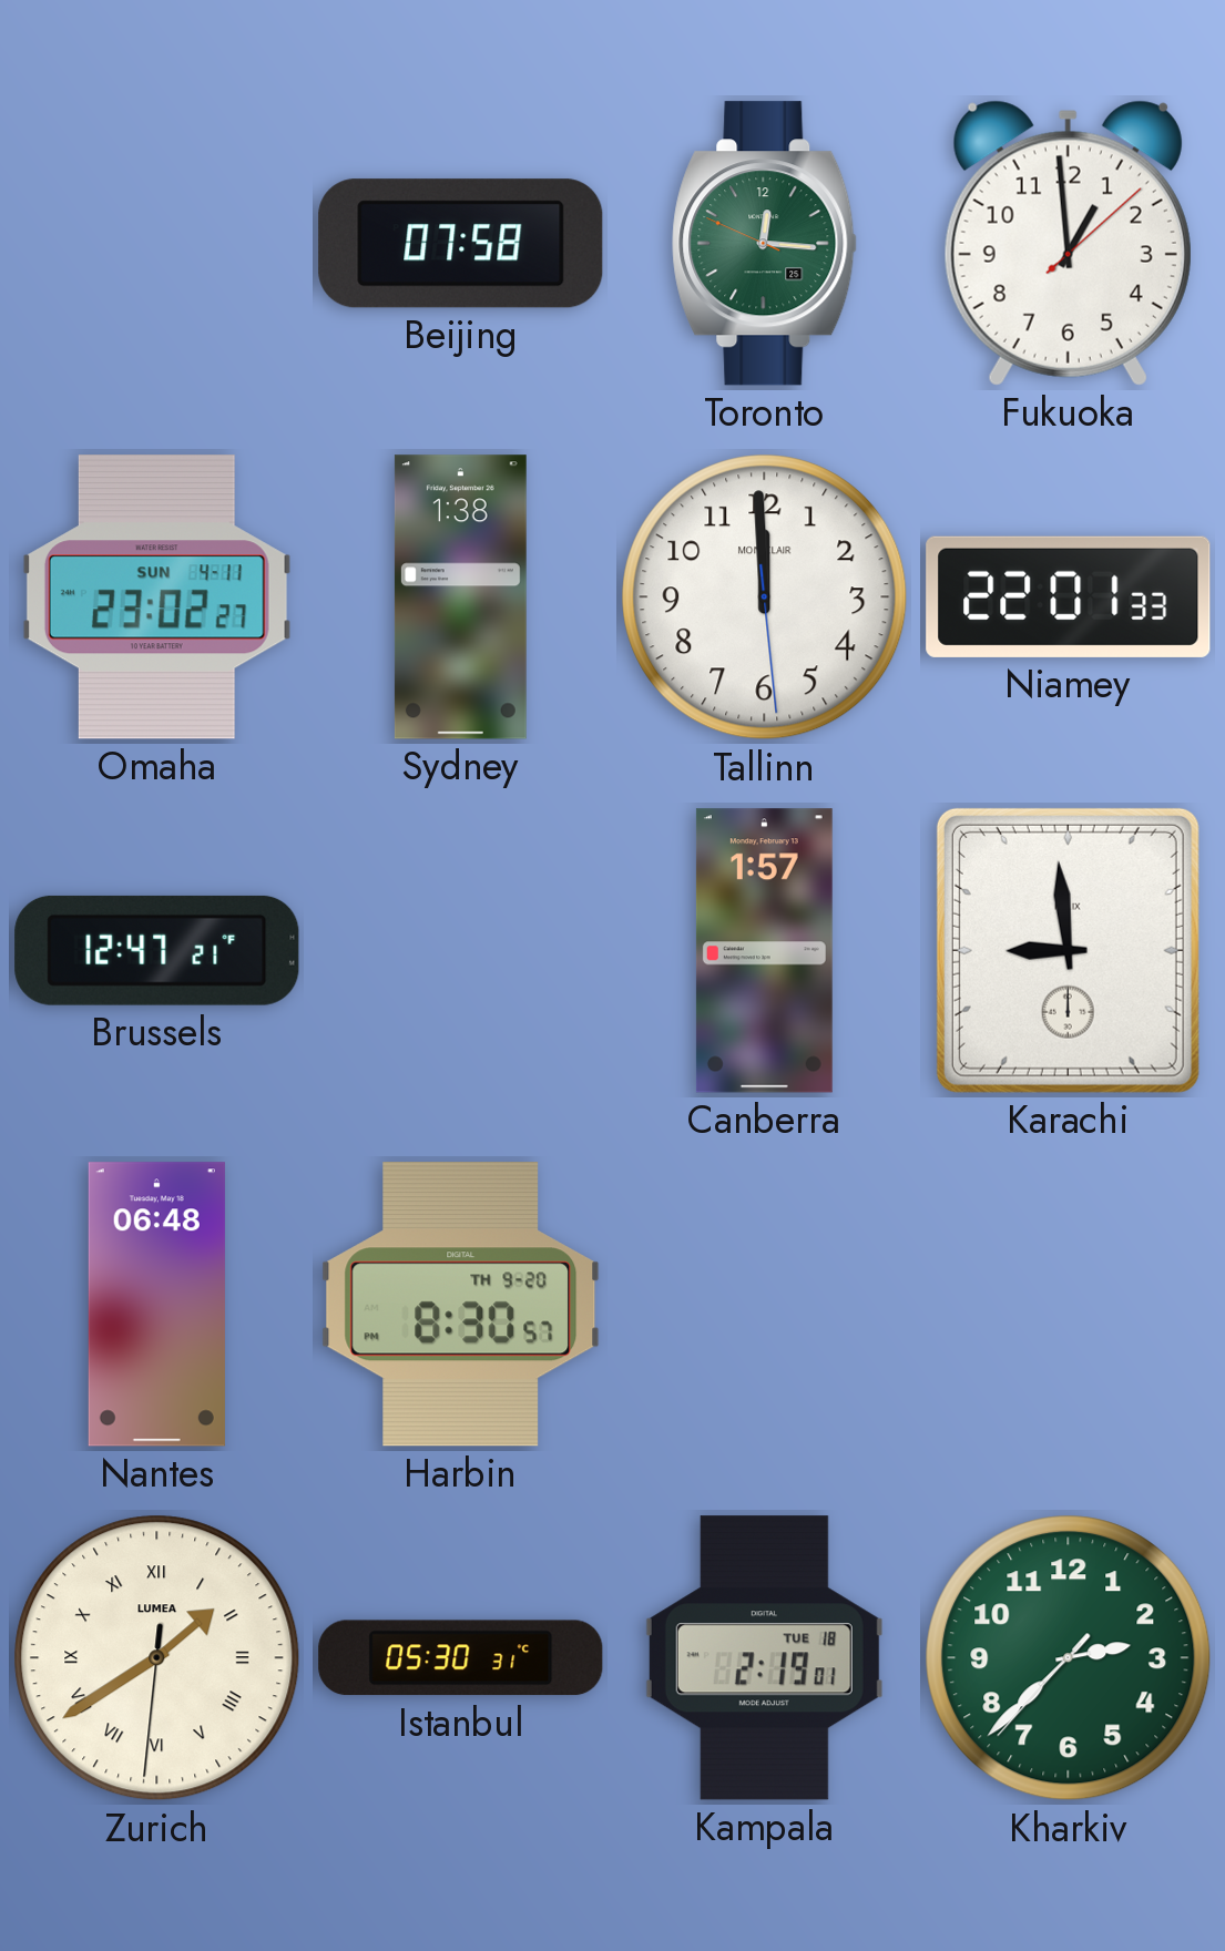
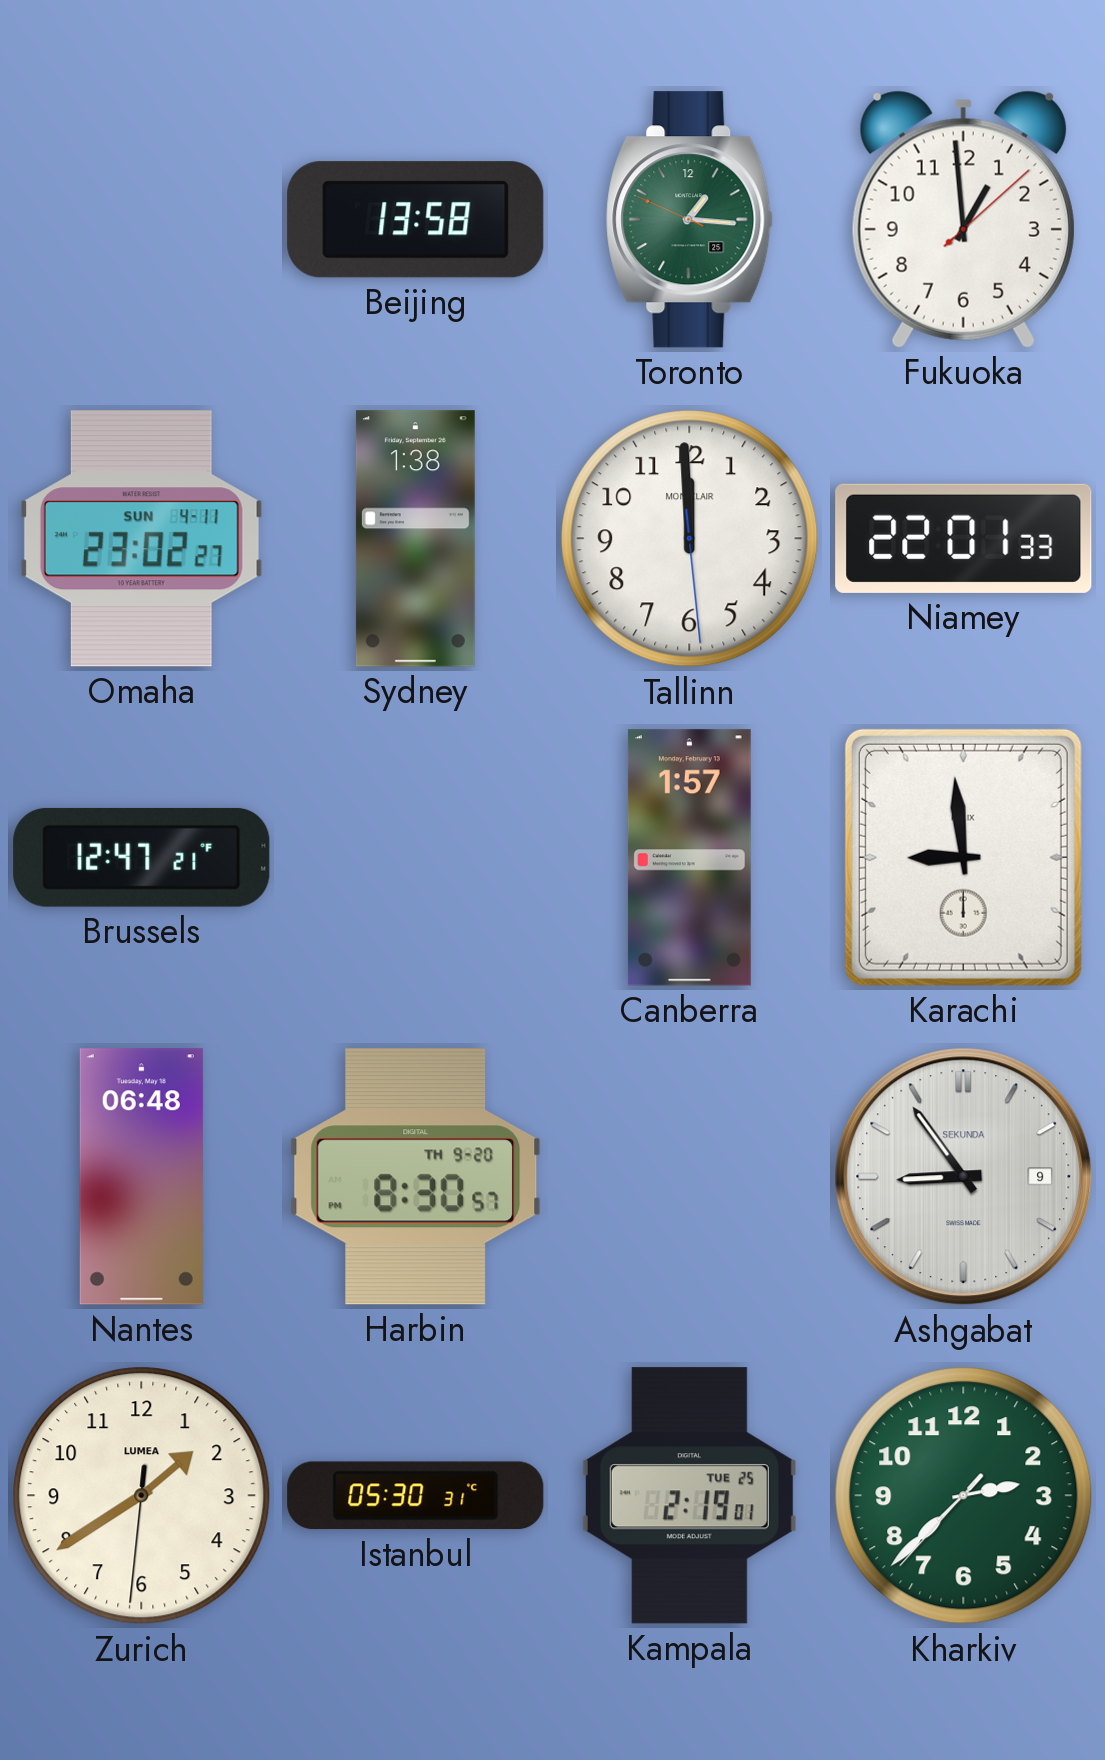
Beijing: 07:58 -> 13:58
Toronto: 12:15 -> 1:15
Ashgabat: none -> 8:54
Zurich numerals: Roman -> Arabic
Kampala date: TUE 18 -> TUE 25
